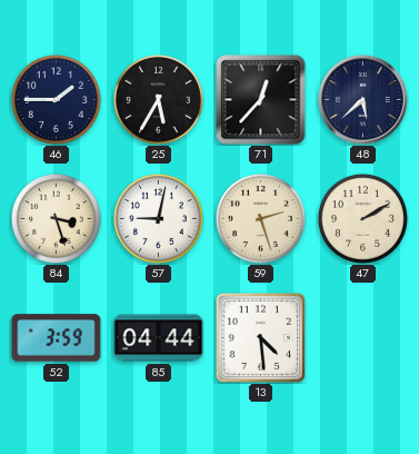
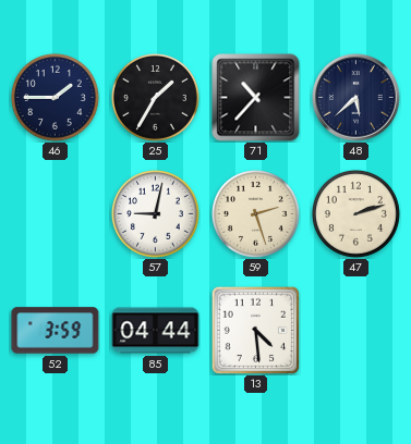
25: 5:35 -> 1:35
71: 12:37 -> 10:37
84: 3:27 -> none
47: 2:10 -> 2:12
